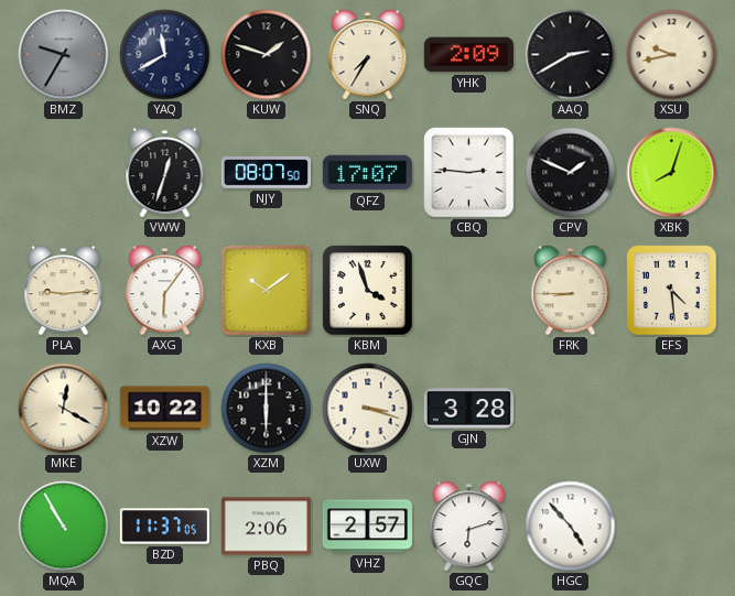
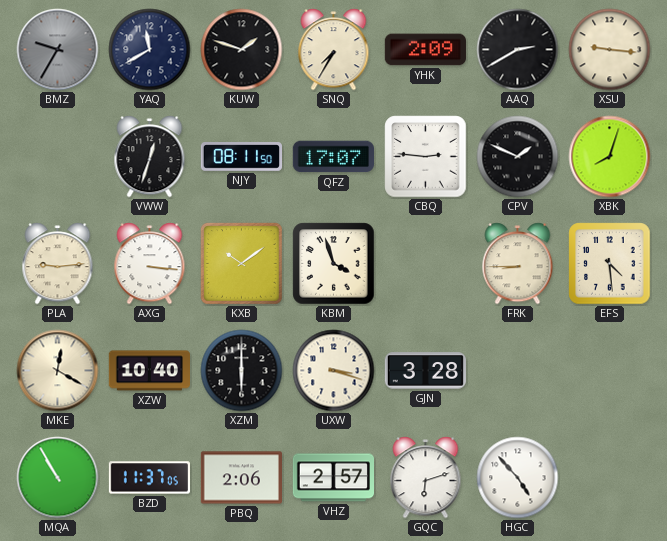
XSU: 9:43 -> 9:16
NJY: 08:07 -> 08:11
AXG: 6:06 -> 3:16
XZW: 10:22 -> 10:40
